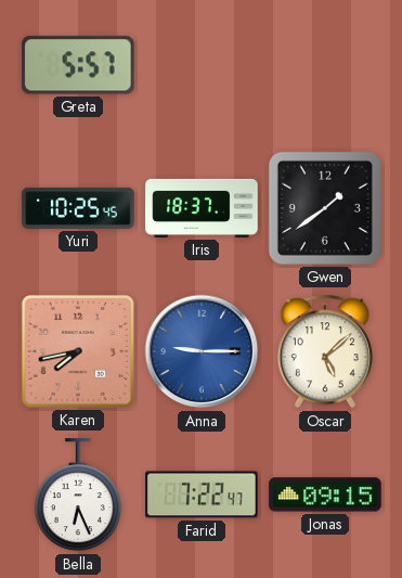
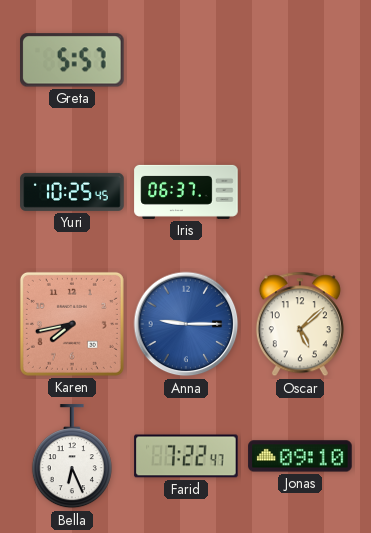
Iris: 18:37 -> 06:37
Gwen: 1:39 -> none
Jonas: 09:15 -> 09:10
